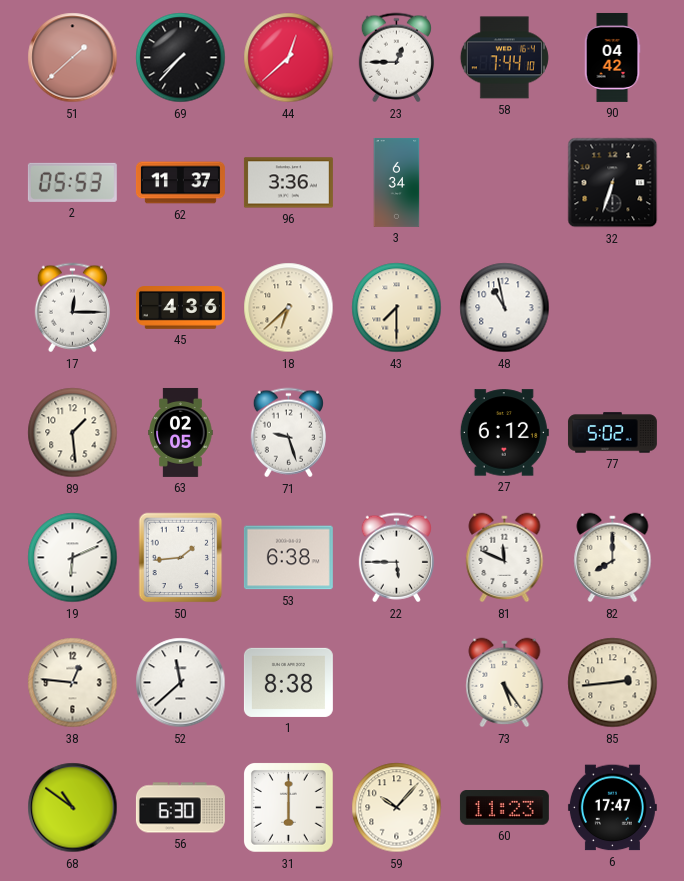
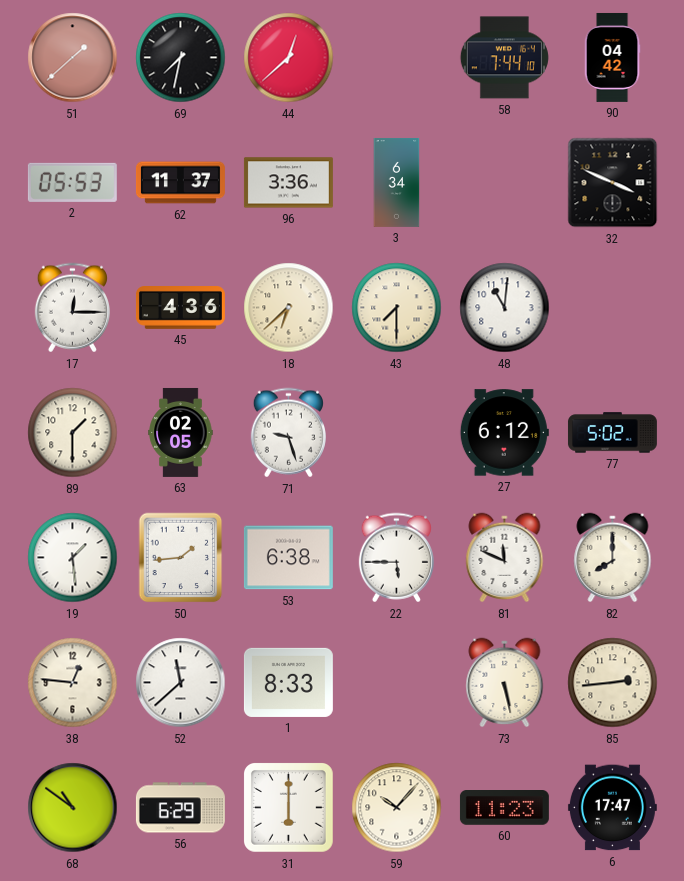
69: 7:37 -> 7:32
23: 12:45 -> none
32: 6:33 -> 3:49
48: 10:58 -> 11:01
89: 1:29 -> 1:30
19: 6:11 -> 1:29
1: 8:38 -> 8:33
73: 5:24 -> 5:28
56: 6:30 -> 6:29
